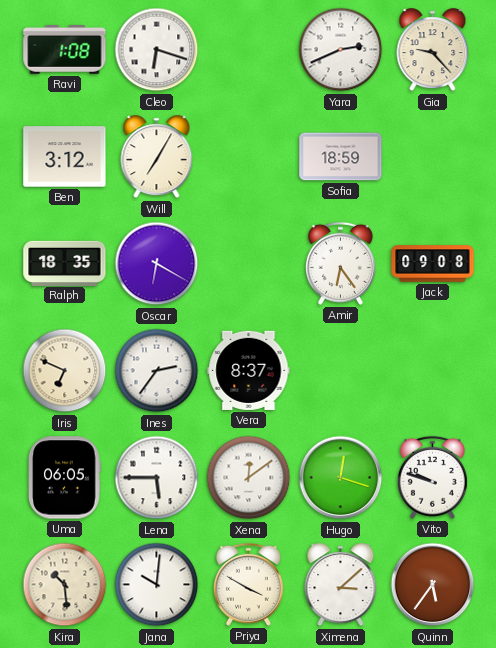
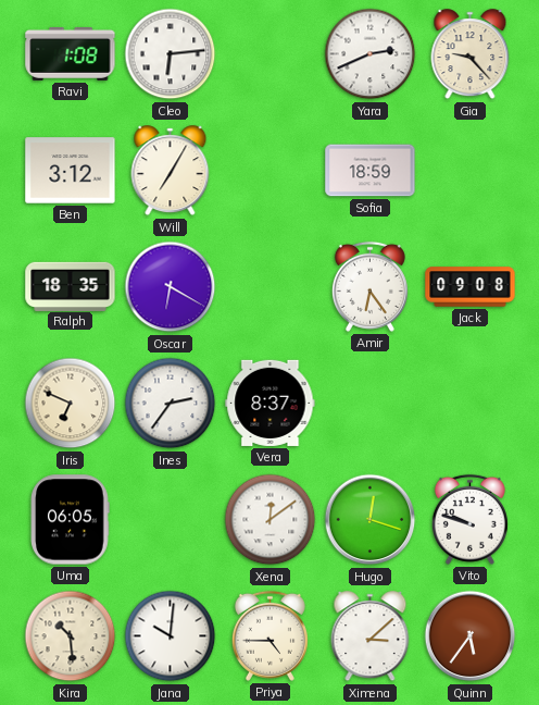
Cleo: 6:18 -> 6:14
Lena: 5:45 -> none
Priya: 3:50 -> 4:45
